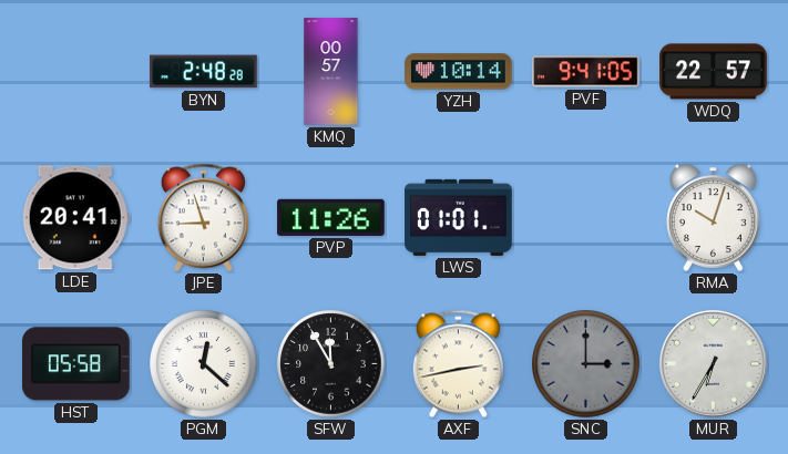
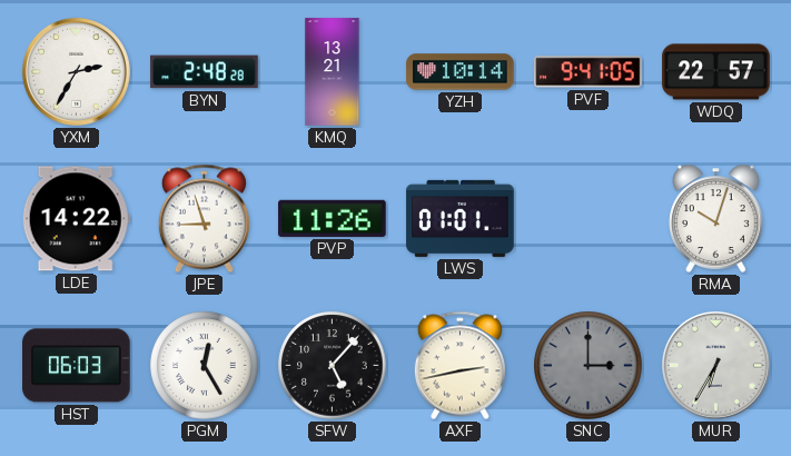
YXM: none -> 2:35
KMQ: 00:57 -> 13:21
LDE: 20:41 -> 14:22
HST: 05:58 -> 06:03
PGM: 12:22 -> 12:25
SFW: 11:55 -> 5:07
